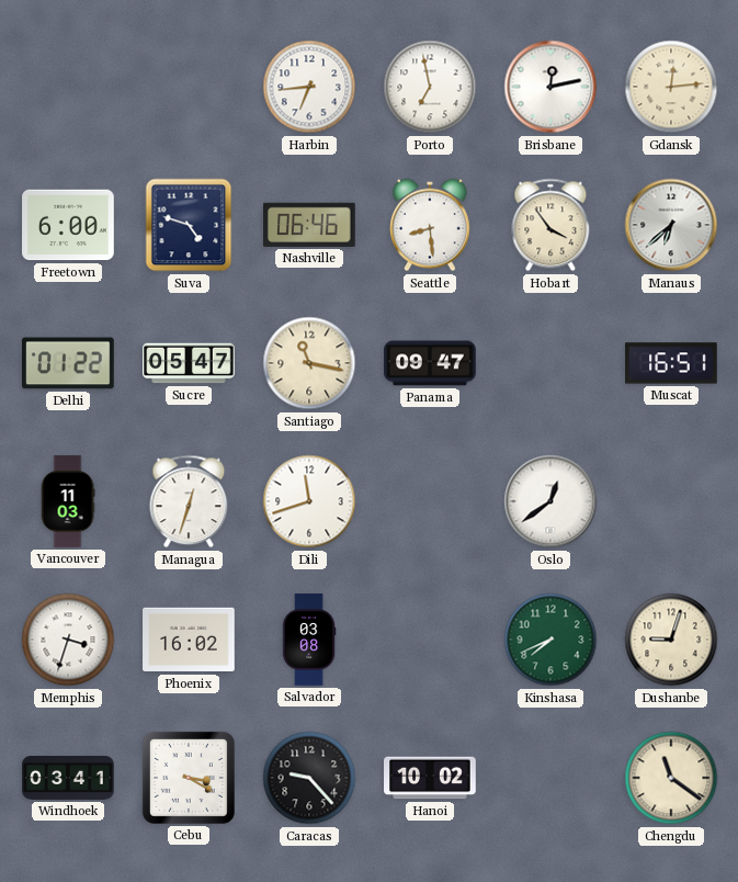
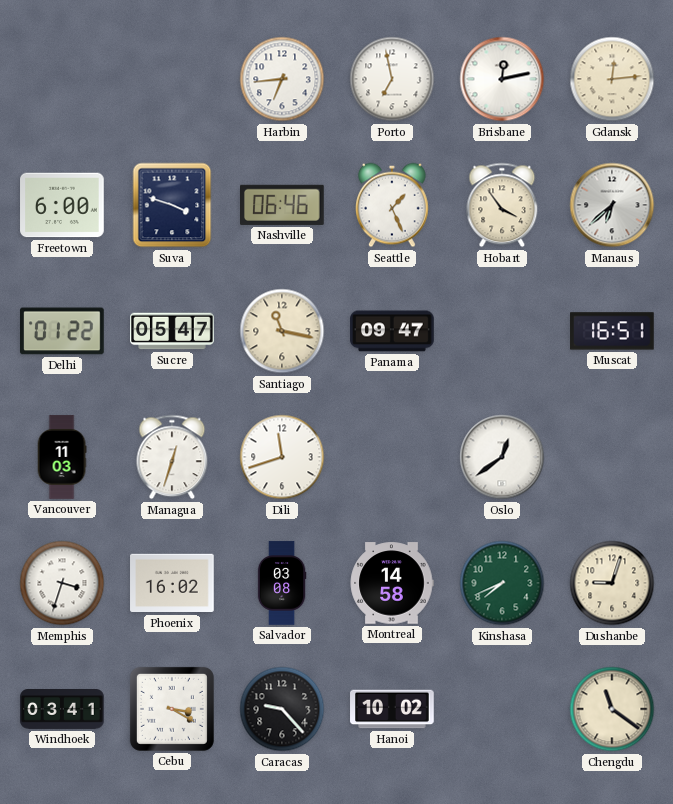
Suva: 4:48 -> 3:48
Seattle: 8:29 -> 1:26
Montreal: none -> 14:58
